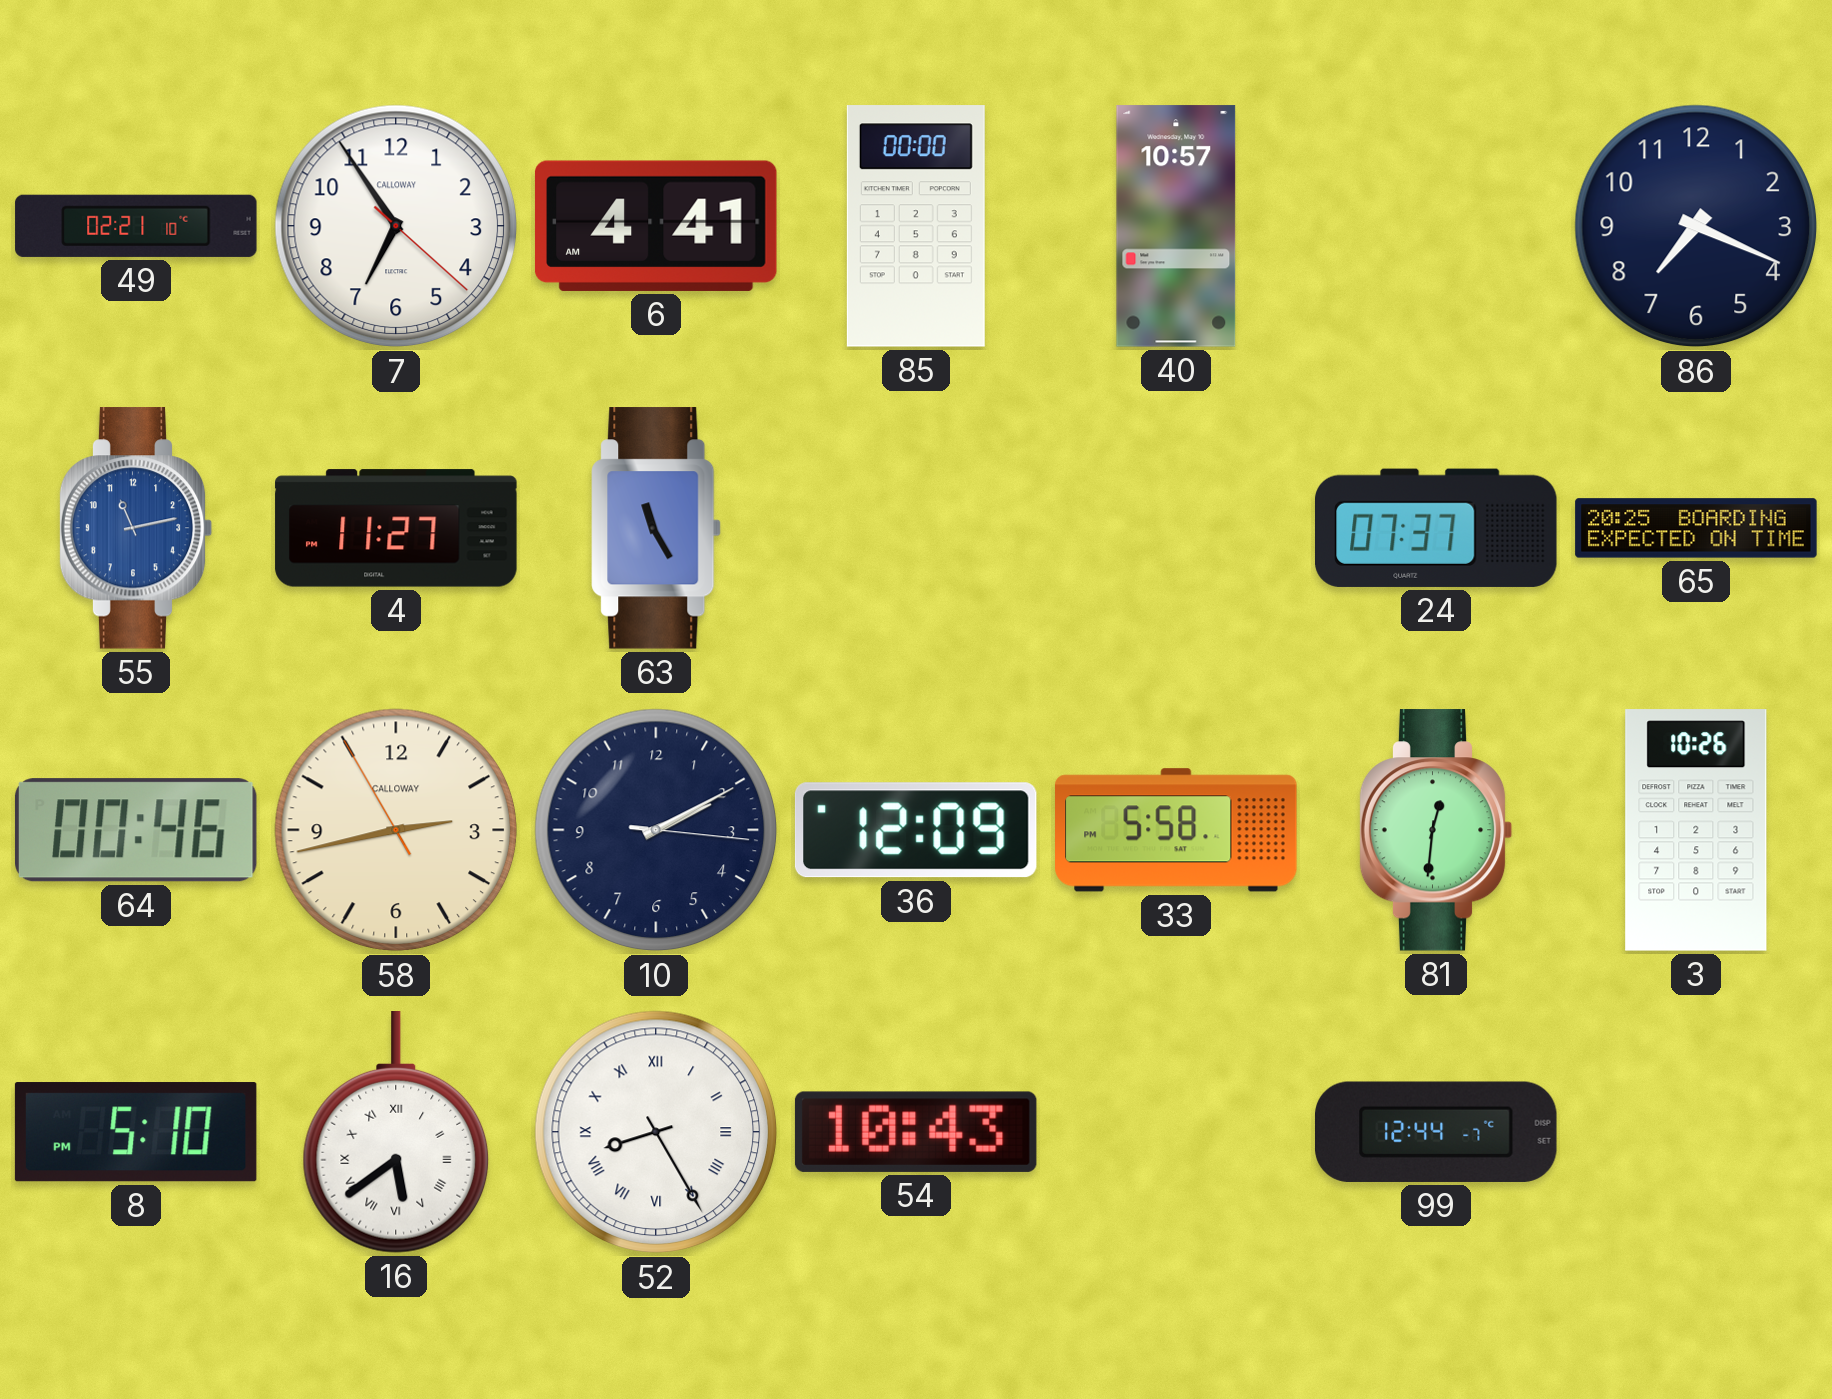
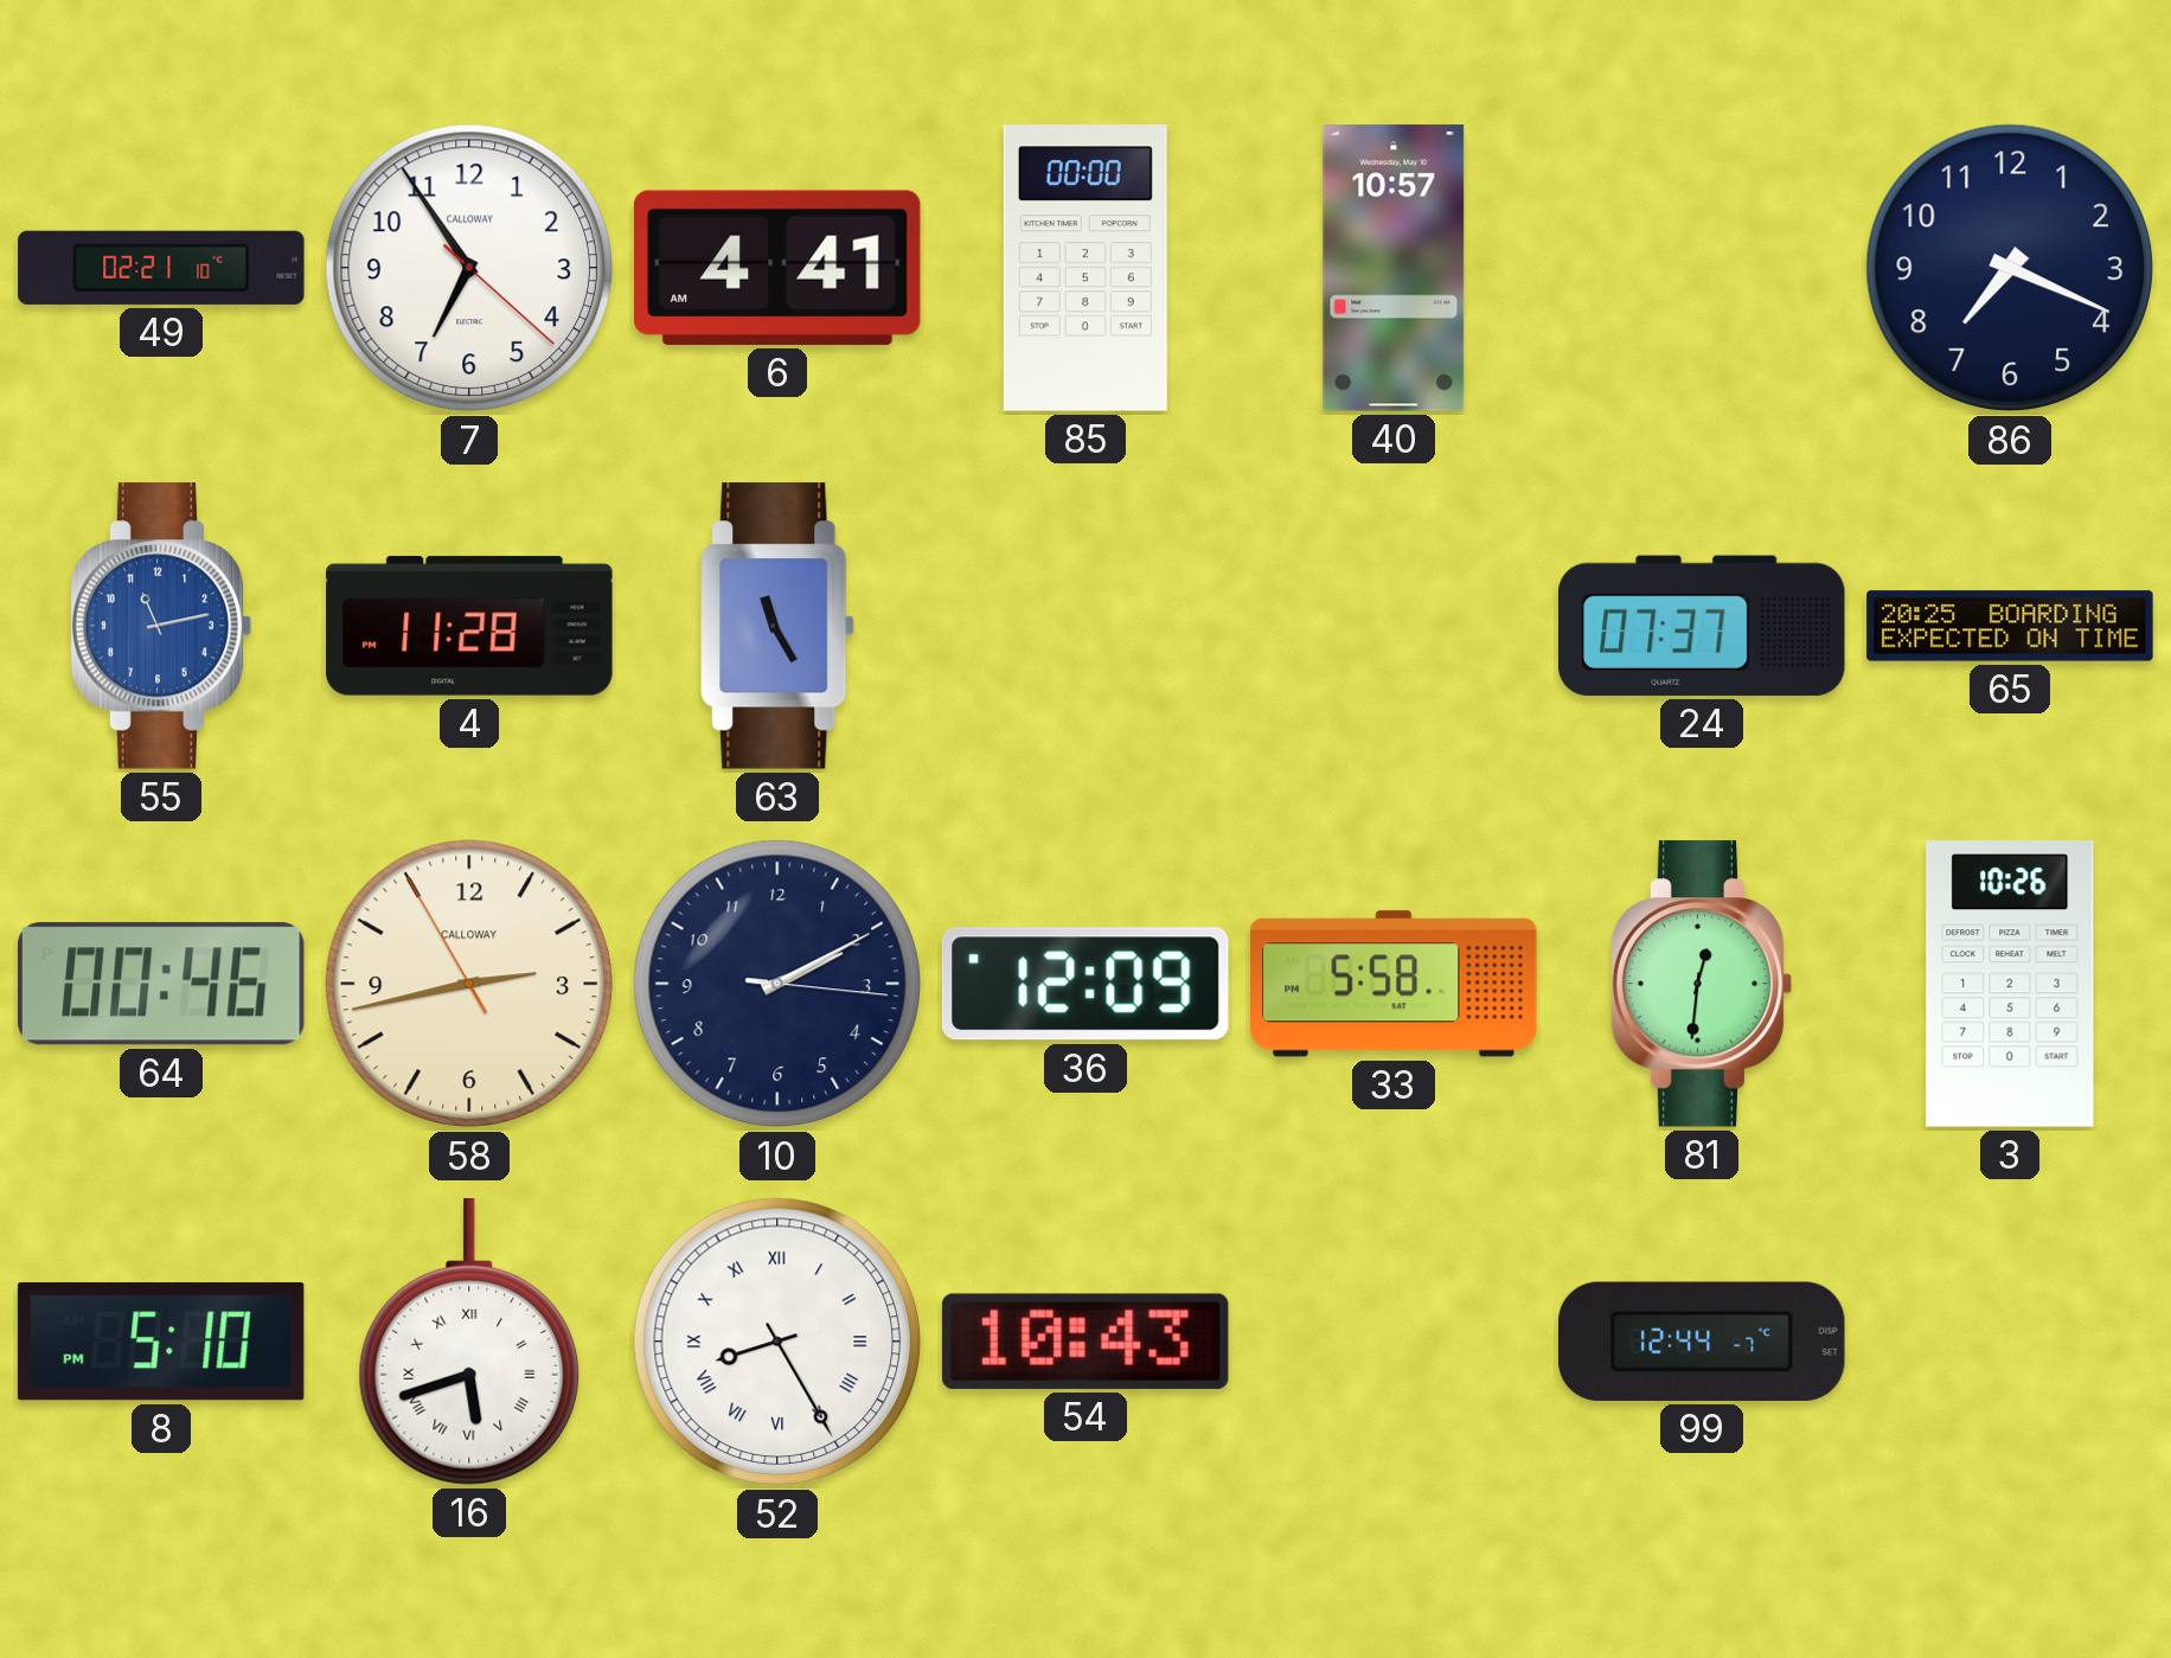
4: 11:27 -> 11:28
16: 5:39 -> 5:42
